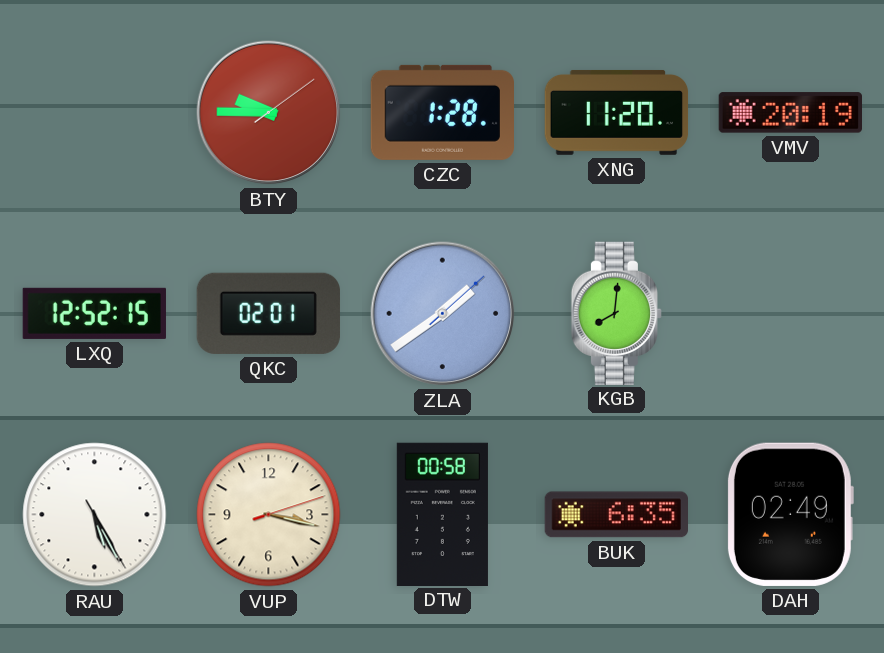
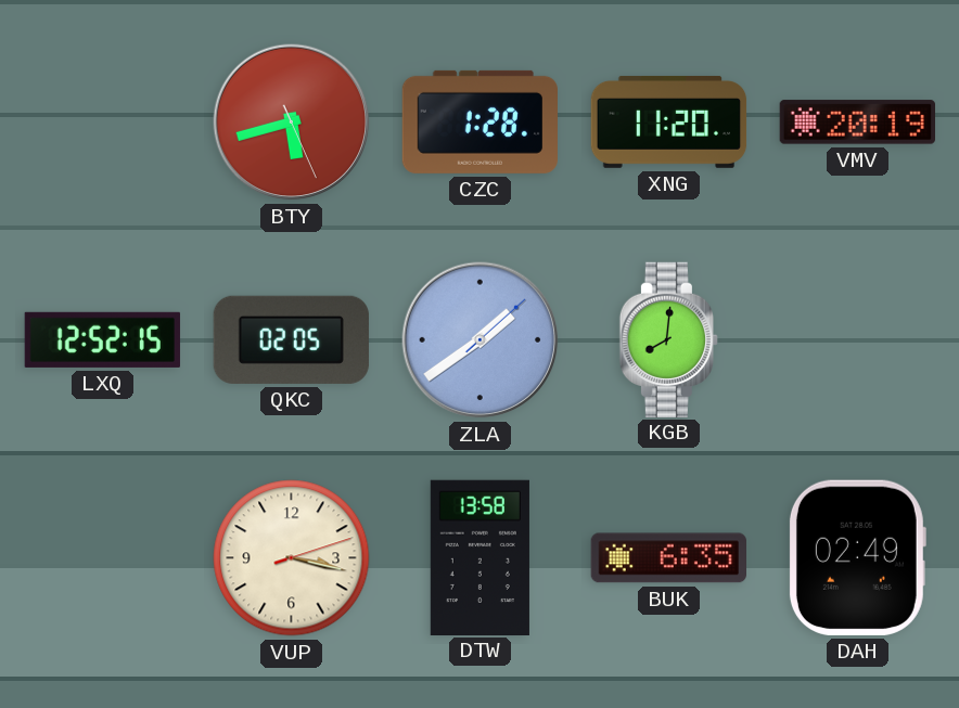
BTY: 9:45 -> 5:42
QKC: 02:01 -> 02:05
RAU: 5:25 -> none
DTW: 00:58 -> 13:58
